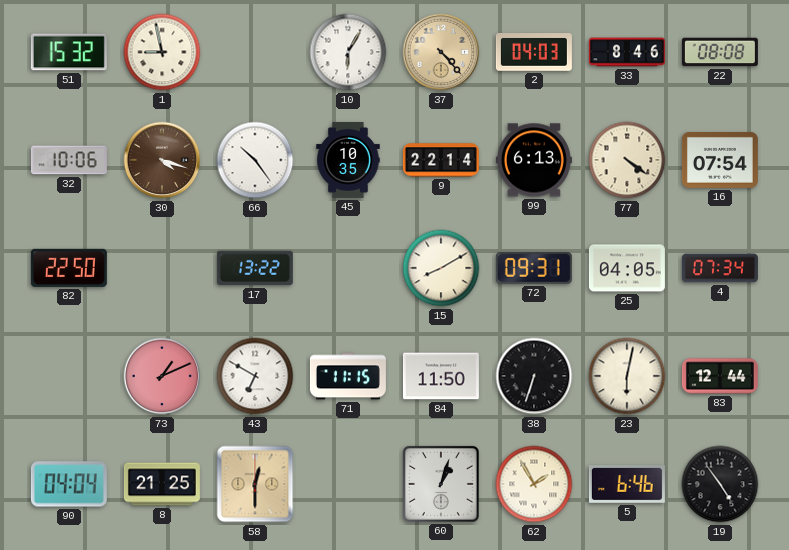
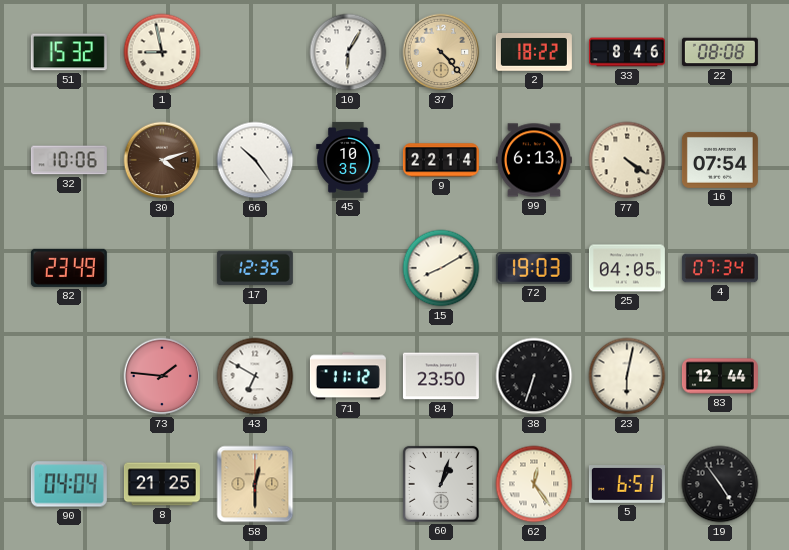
2: 04:03 -> 18:22
30: 4:18 -> 4:12
82: 22:50 -> 23:49
17: 13:22 -> 12:35
72: 09:31 -> 19:03
73: 1:11 -> 1:46
71: 11:15 -> 11:12
84: 11:50 -> 23:50
62: 1:55 -> 12:24
5: 6:46 -> 6:51
